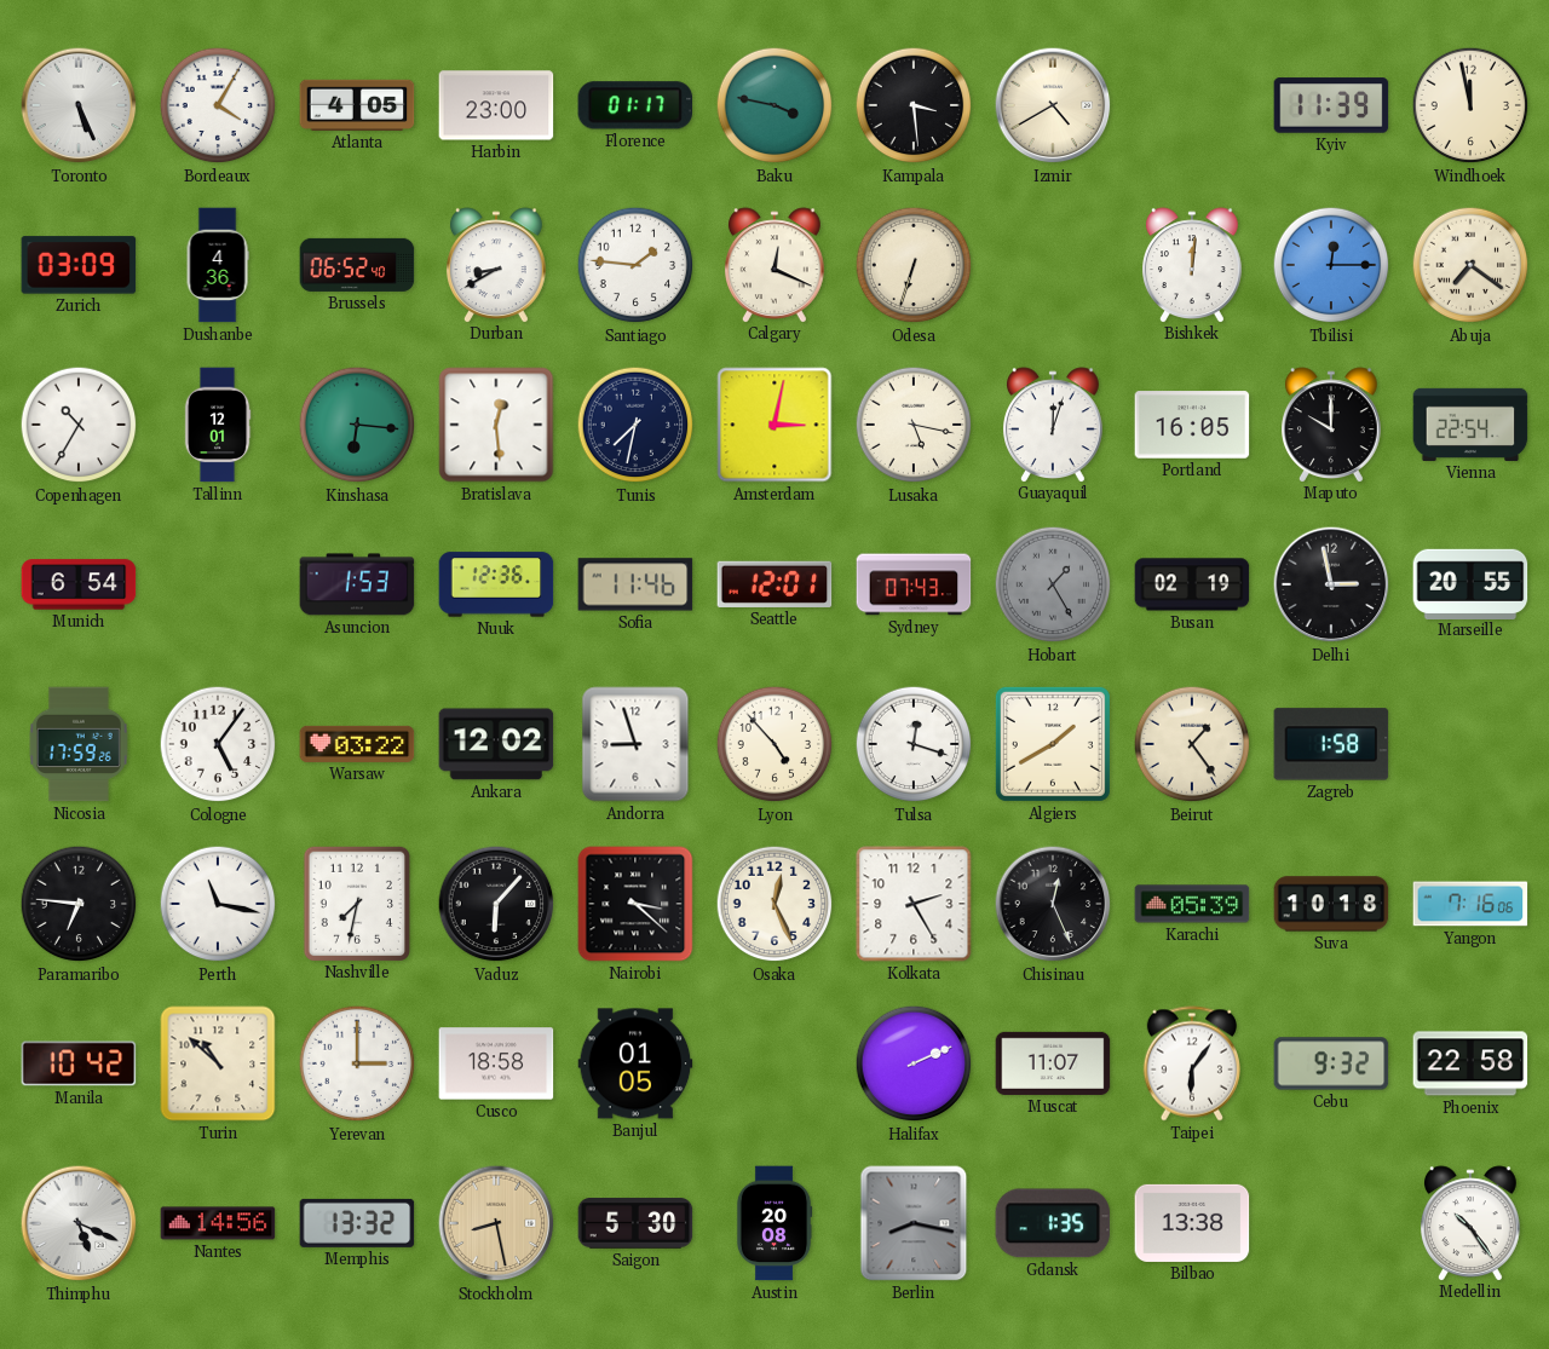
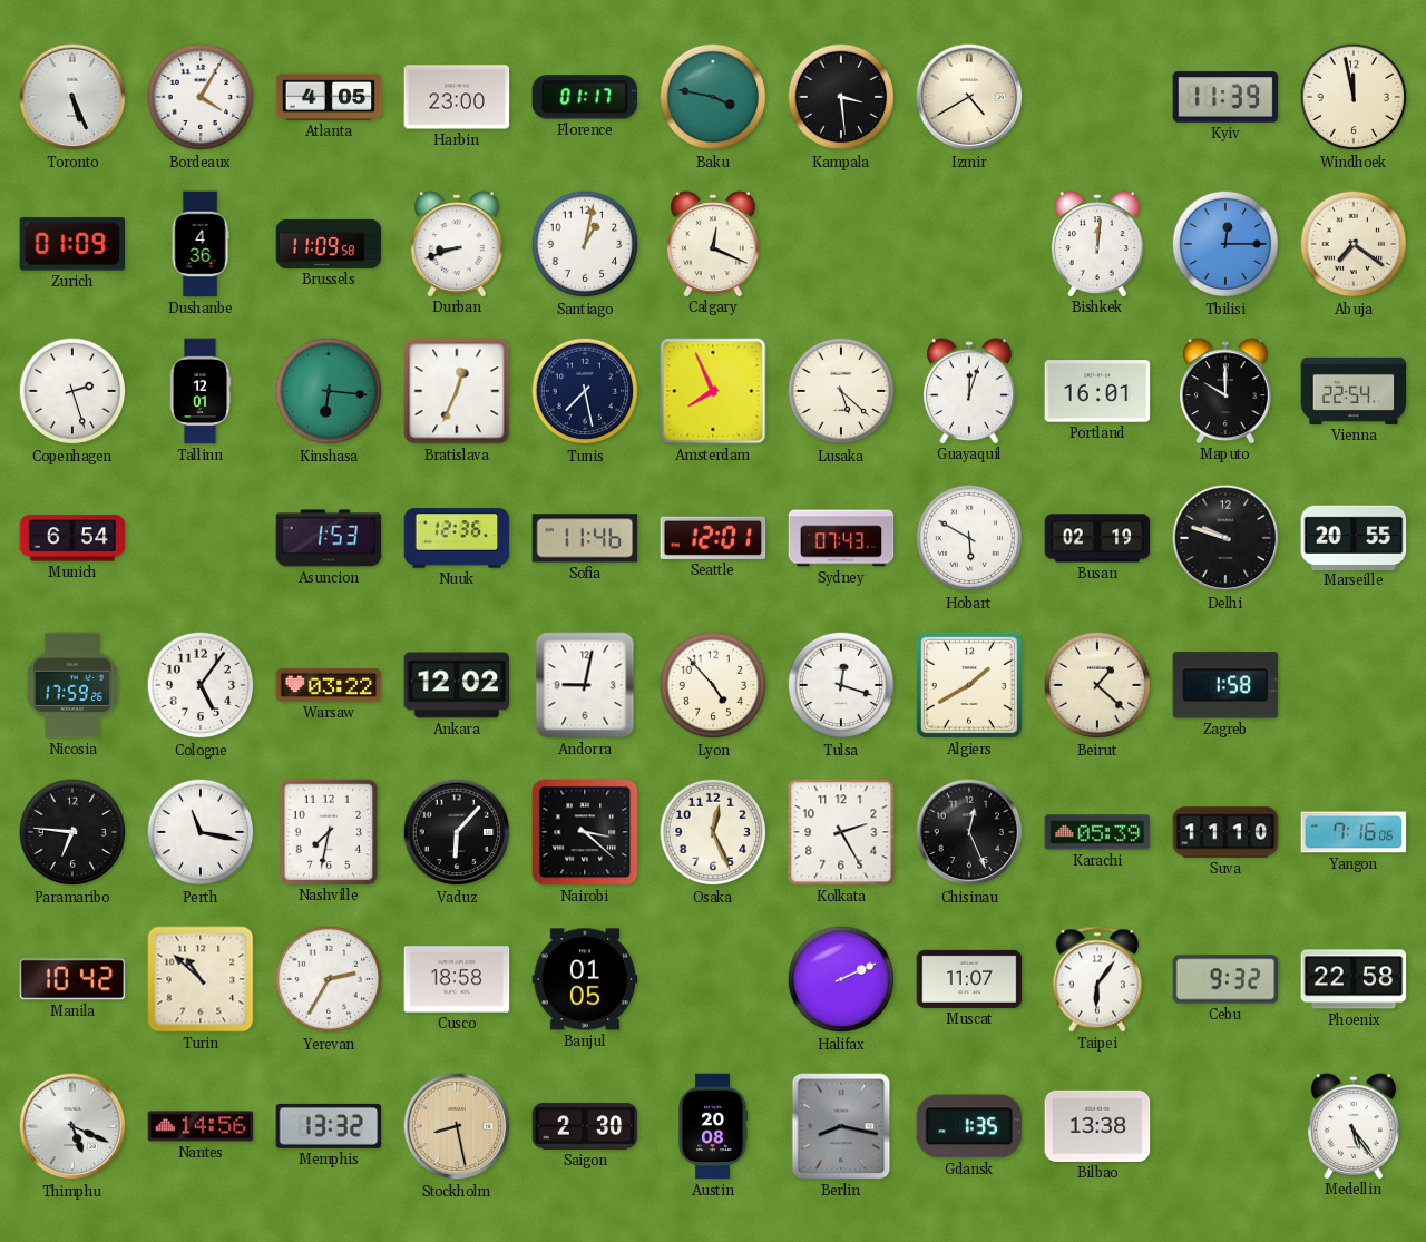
Zurich: 03:09 -> 01:09
Brussels: 06:52 -> 11:09
Durban: 8:40 -> 8:42
Santiago: 1:46 -> 1:02
Odesa: 6:33 -> none
Copenhagen: 10:35 -> 2:27
Bratislava: 12:29 -> 12:34
Tunis: 7:32 -> 7:28
Amsterdam: 3:02 -> 7:56
Lusaka: 5:17 -> 5:22
Portland: 16:05 -> 16:01
Hobart: 1:25 -> 5:50
Hobart dial: grey -> white
Delhi: 2:58 -> 9:48
Andorra: 8:57 -> 9:02
Beirut: 1:24 -> 1:22
Suva: 10:18 -> 11:10
Yerevan: 3:00 -> 2:35
Saigon: 5:30 -> 2:30
Medellin: 10:24 -> 5:24
